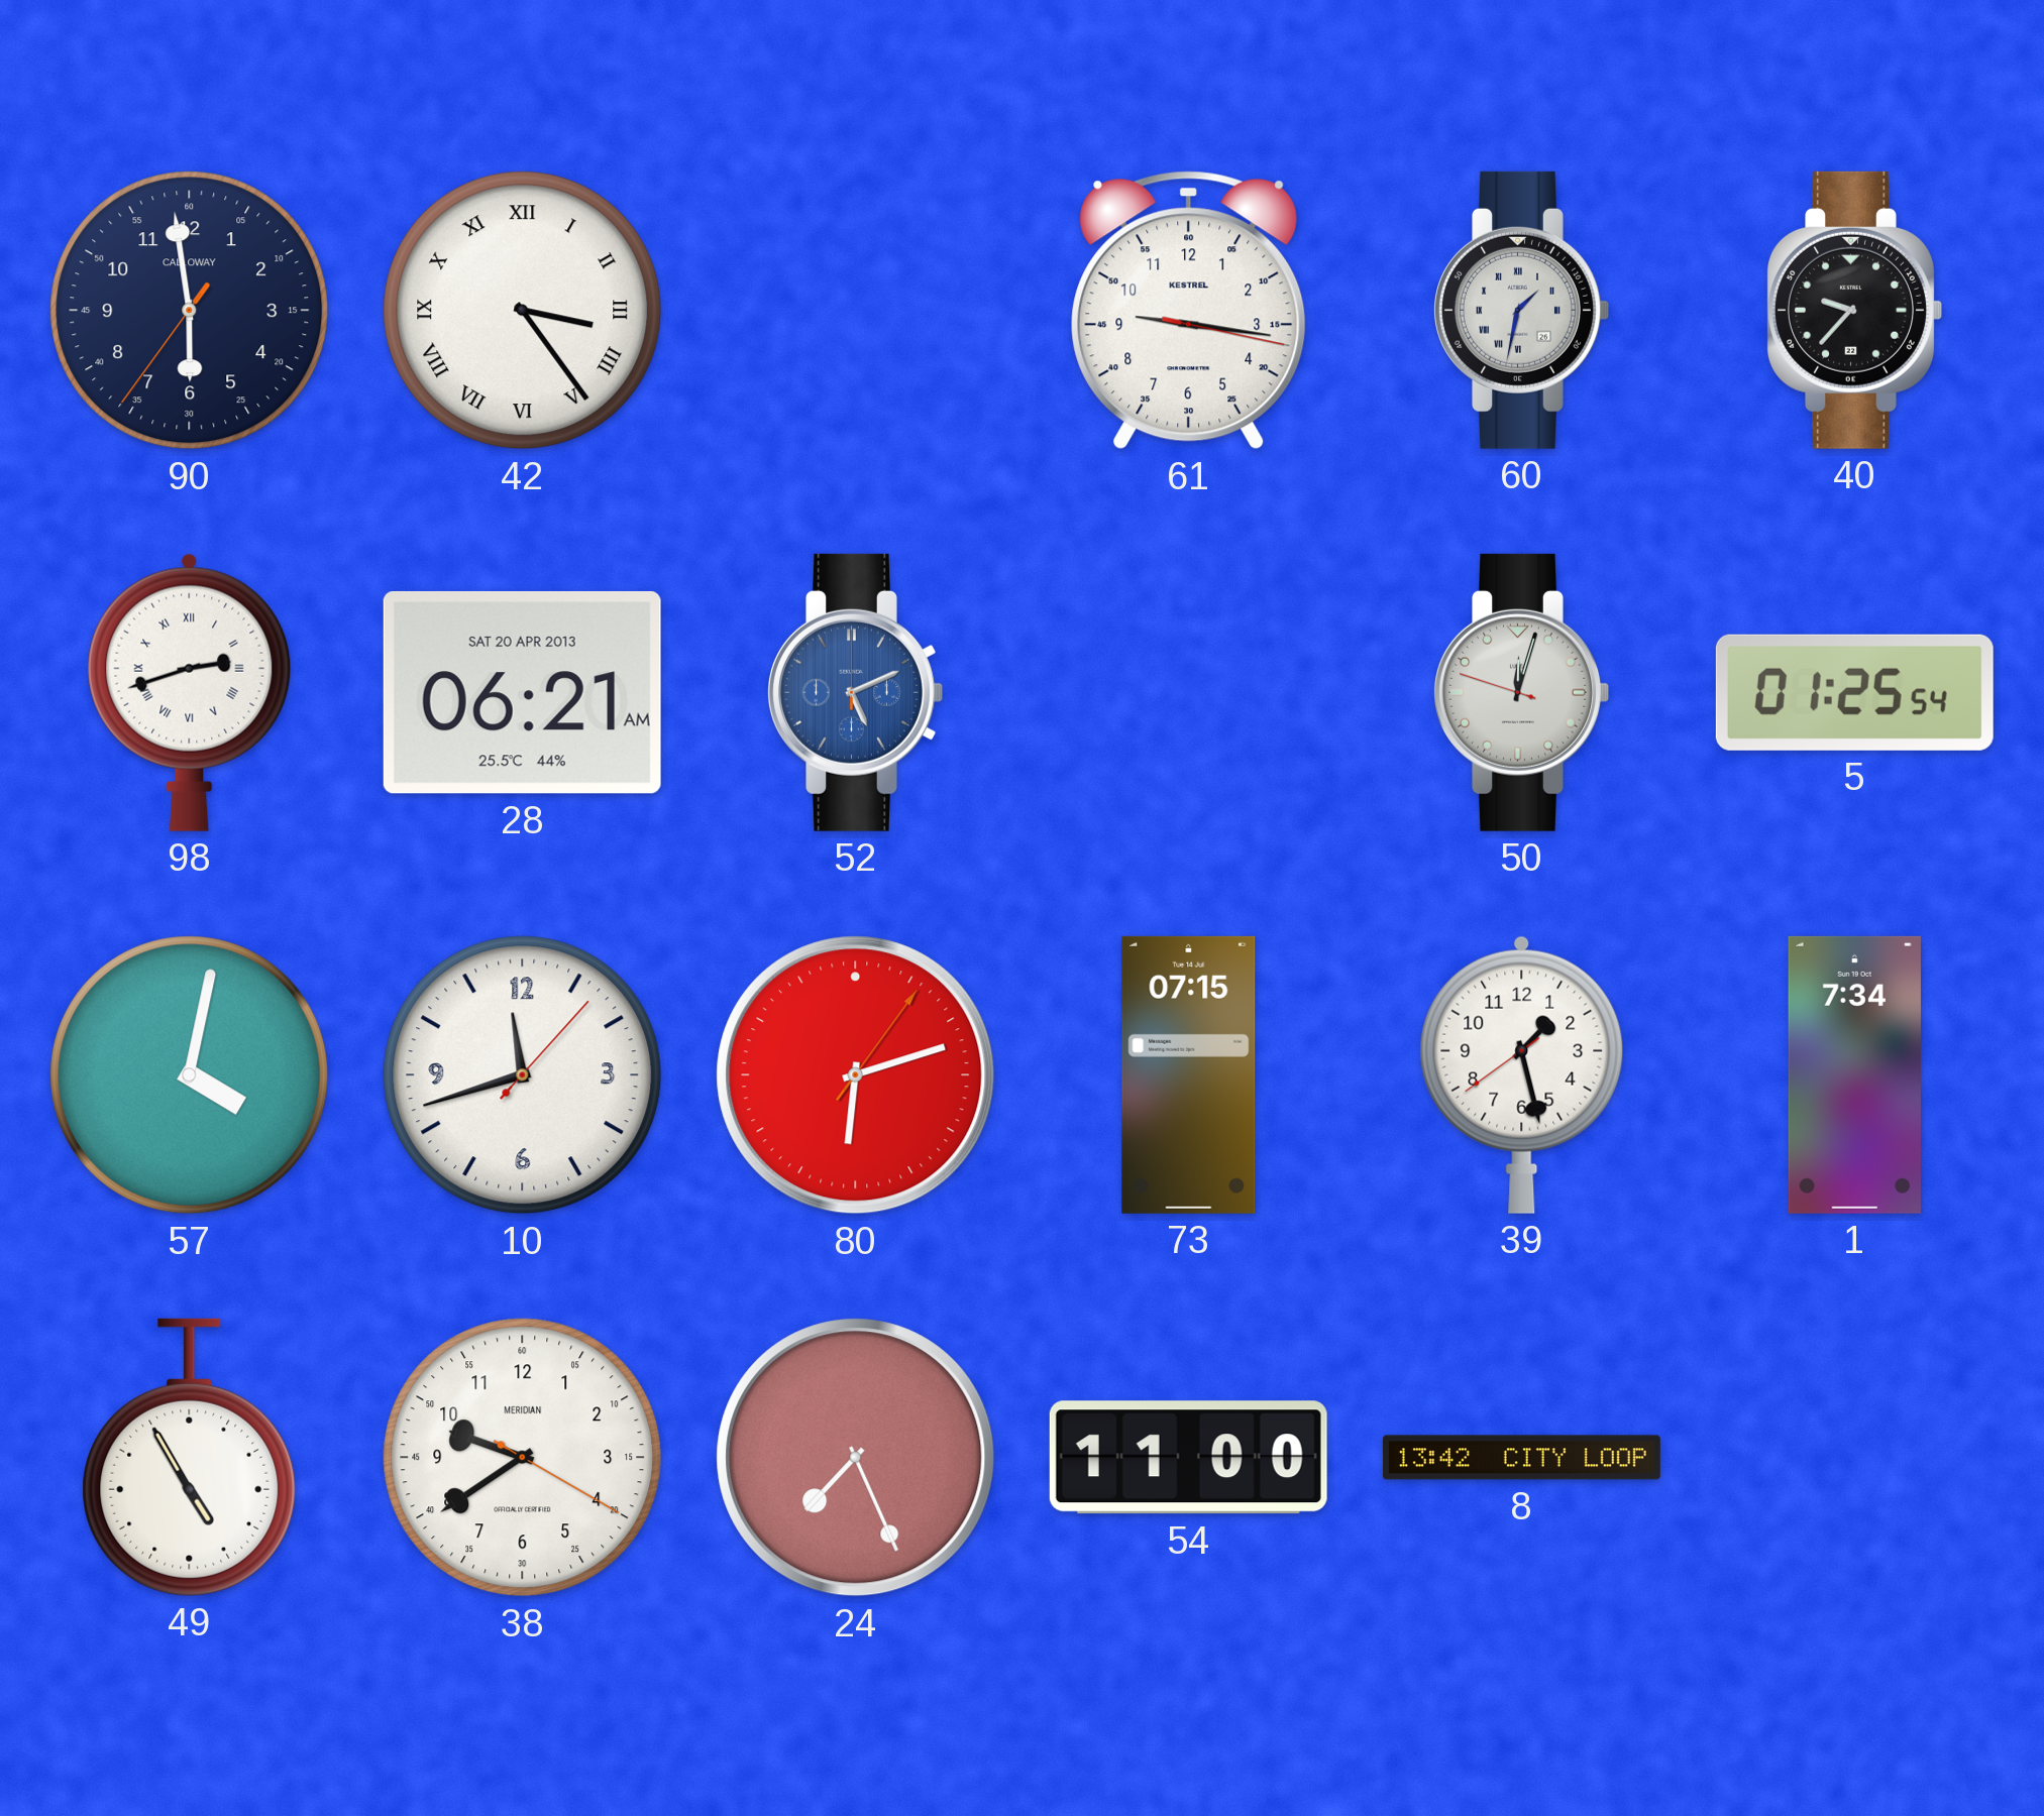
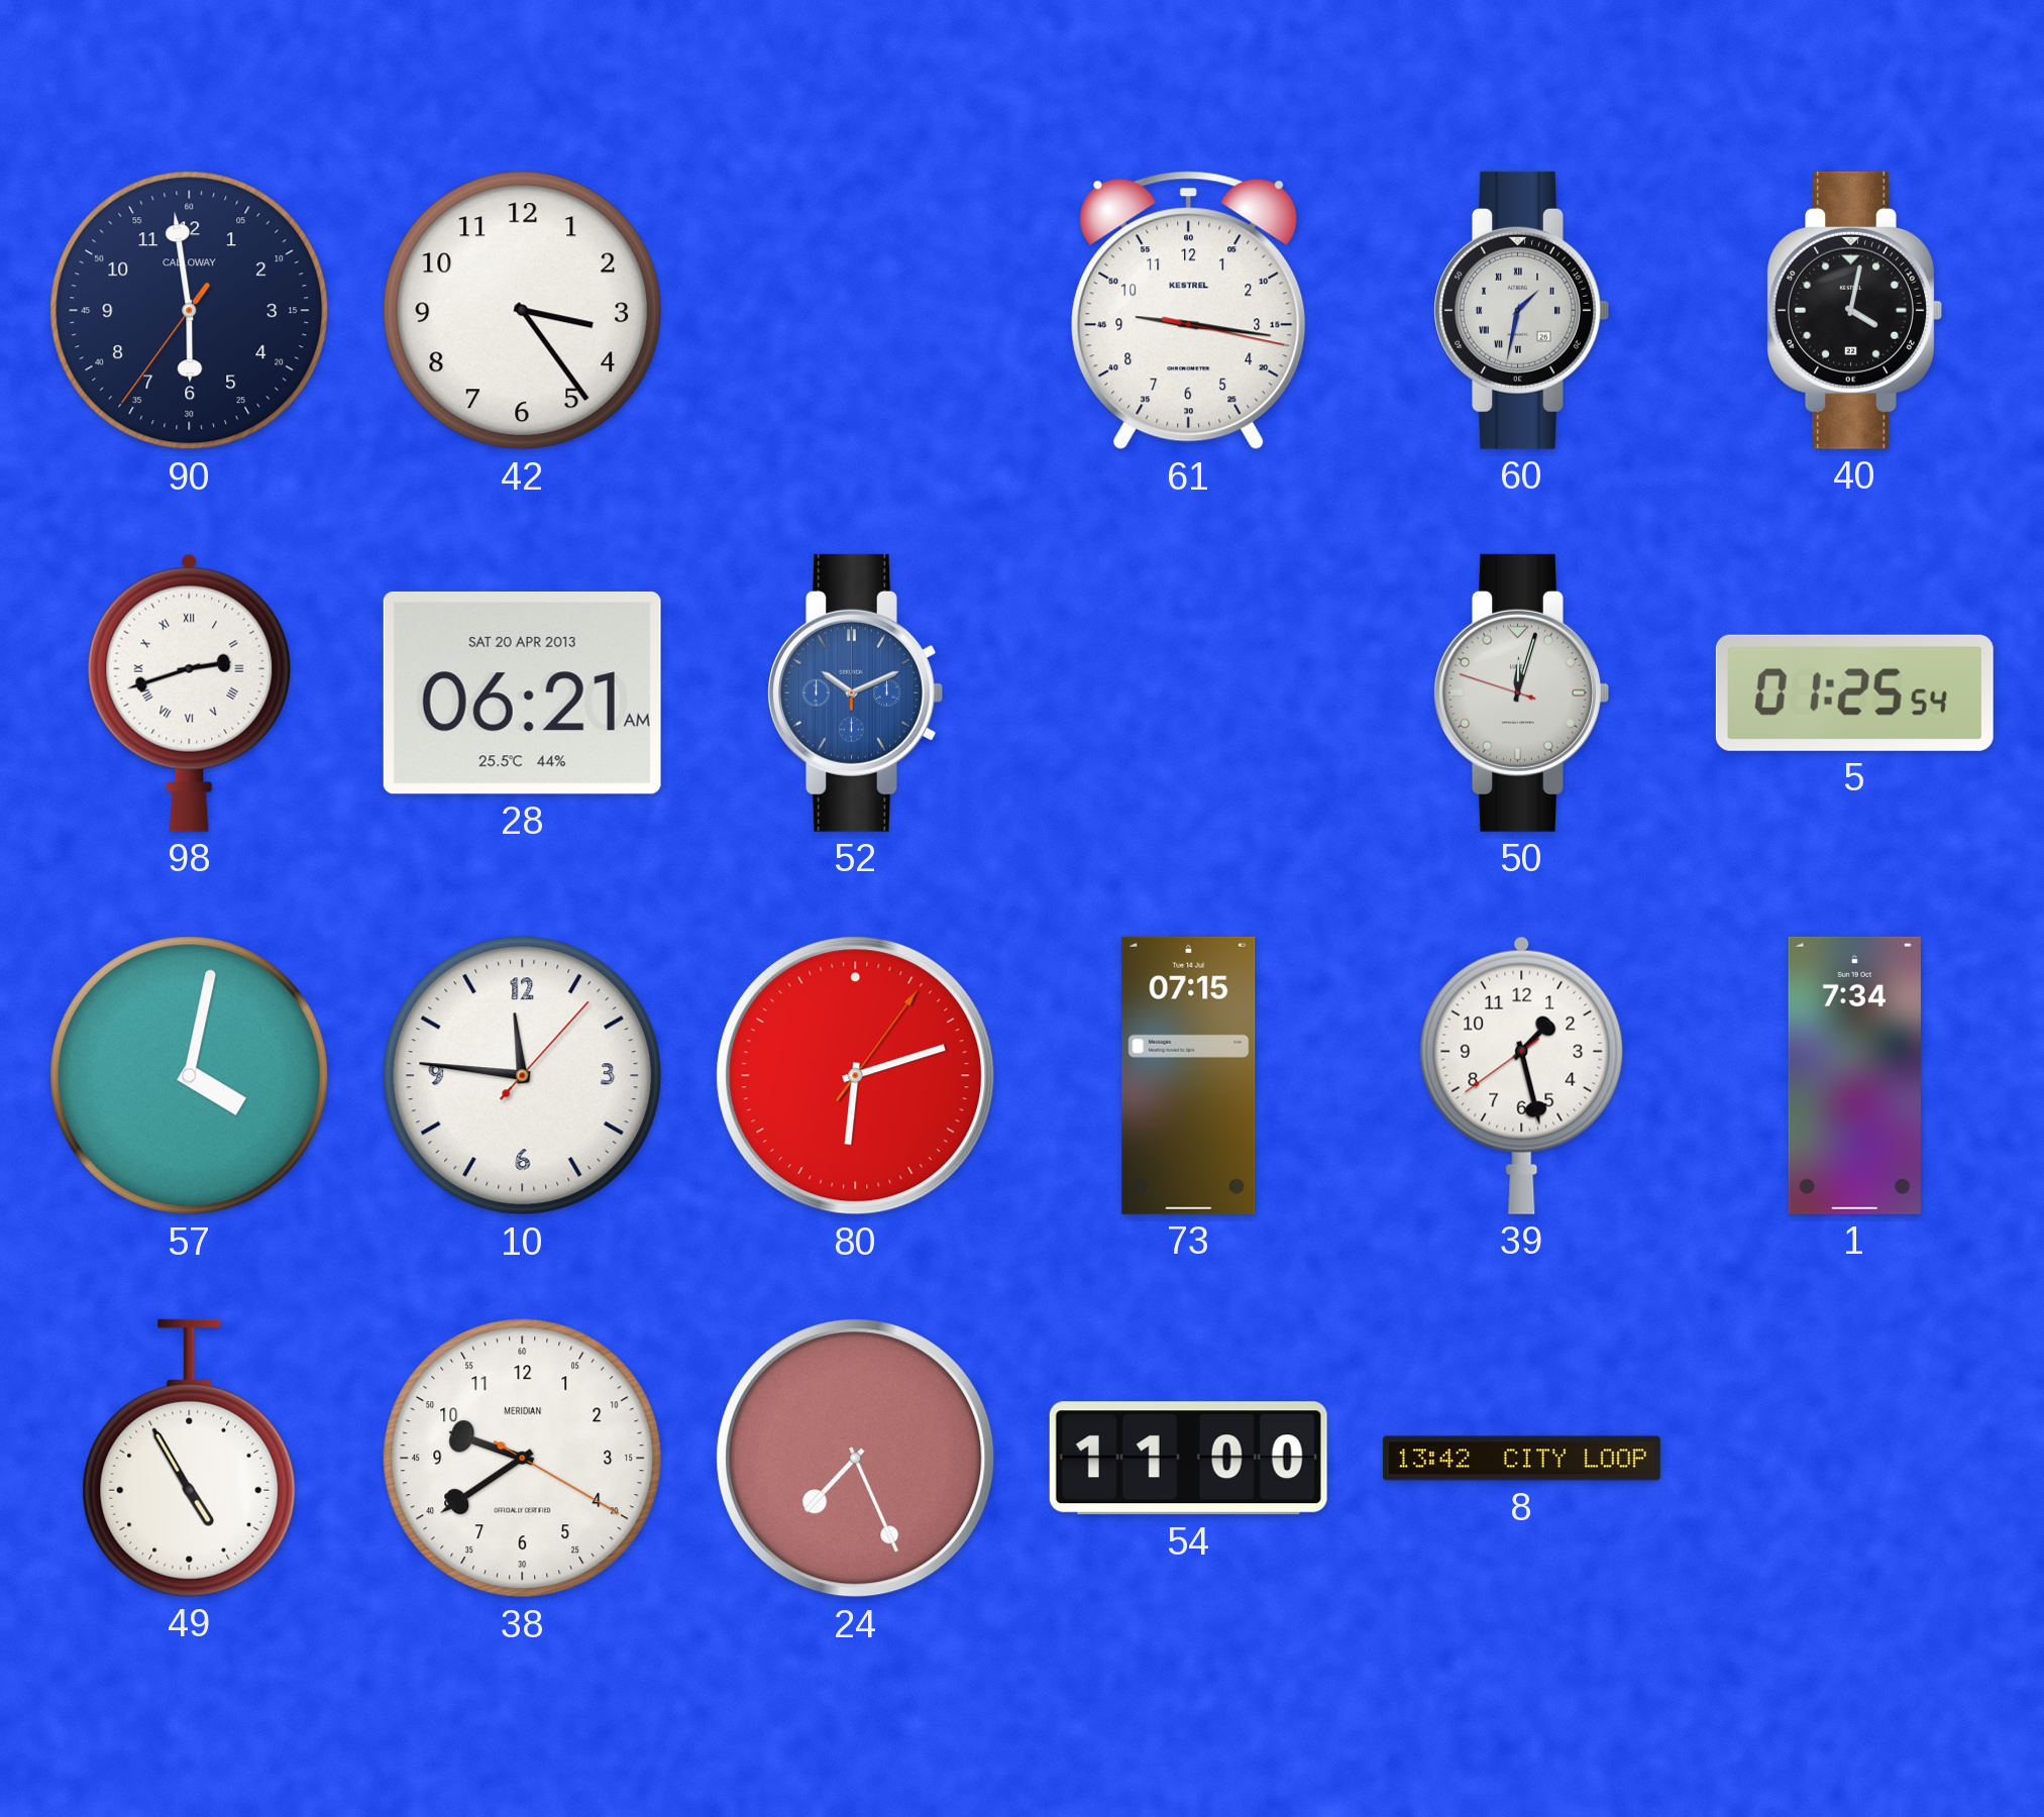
42 numerals: Roman -> Arabic
40: 9:37 -> 4:02
52: 5:11 -> 10:11
10: 11:42 -> 11:46
